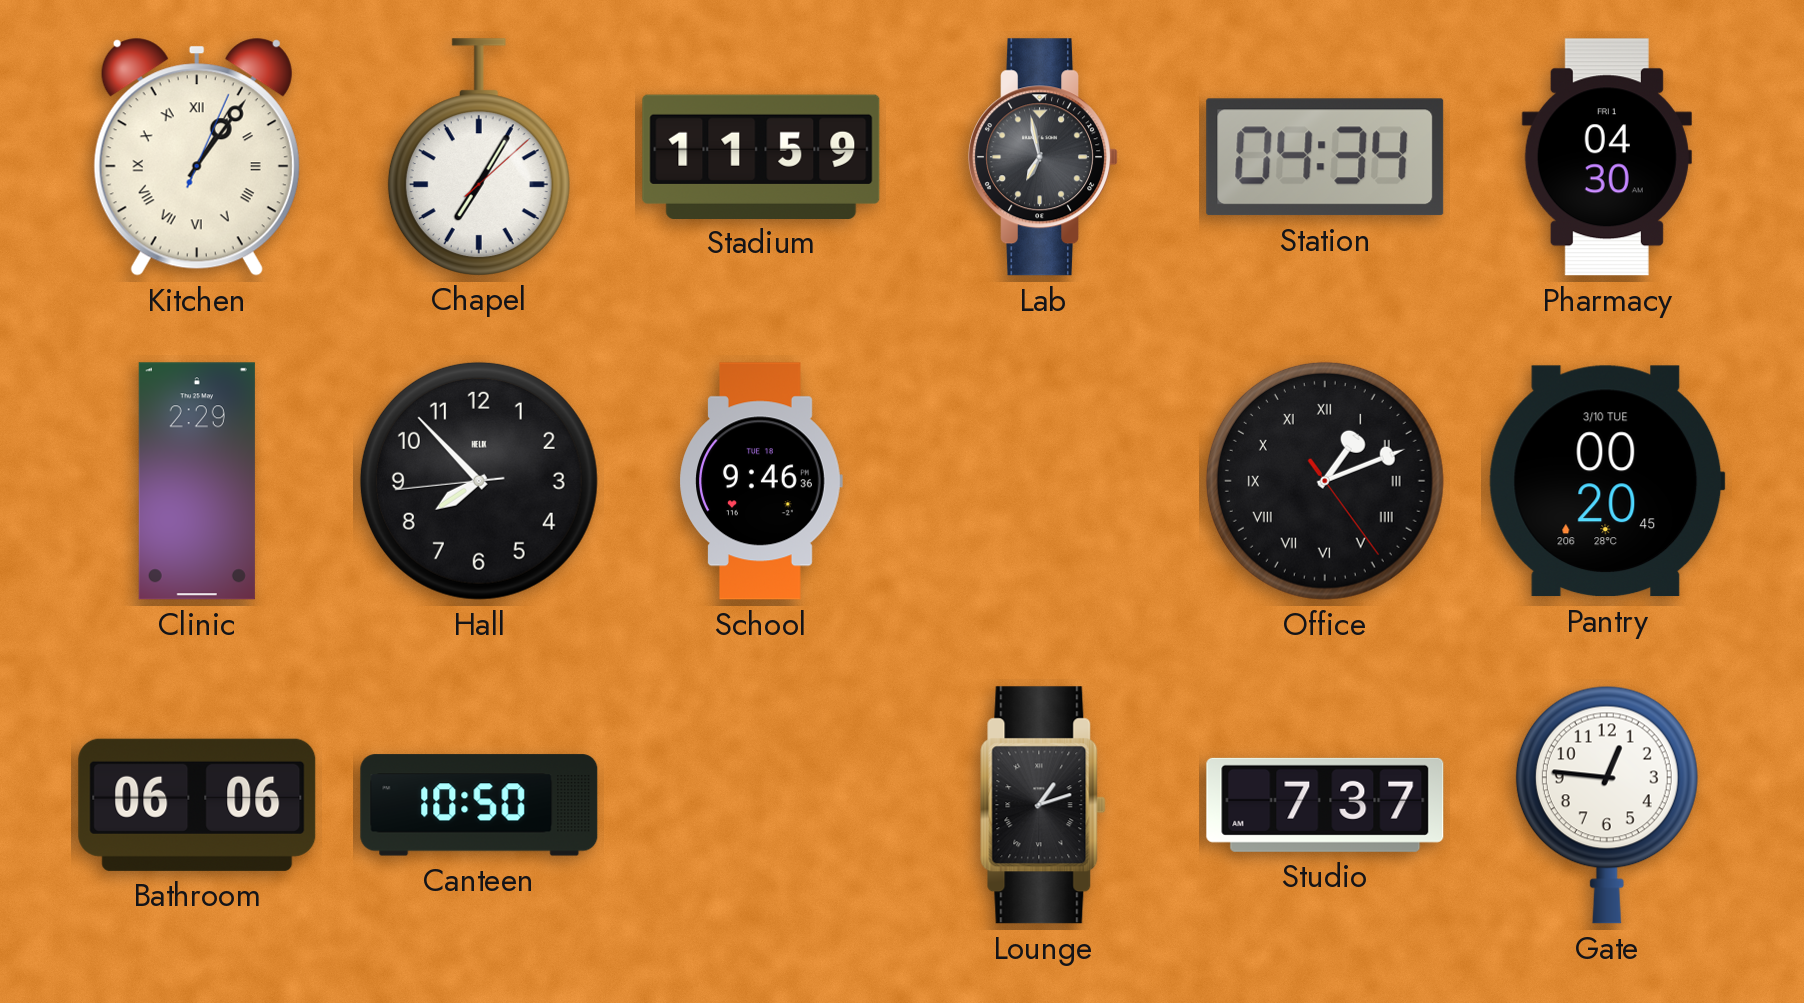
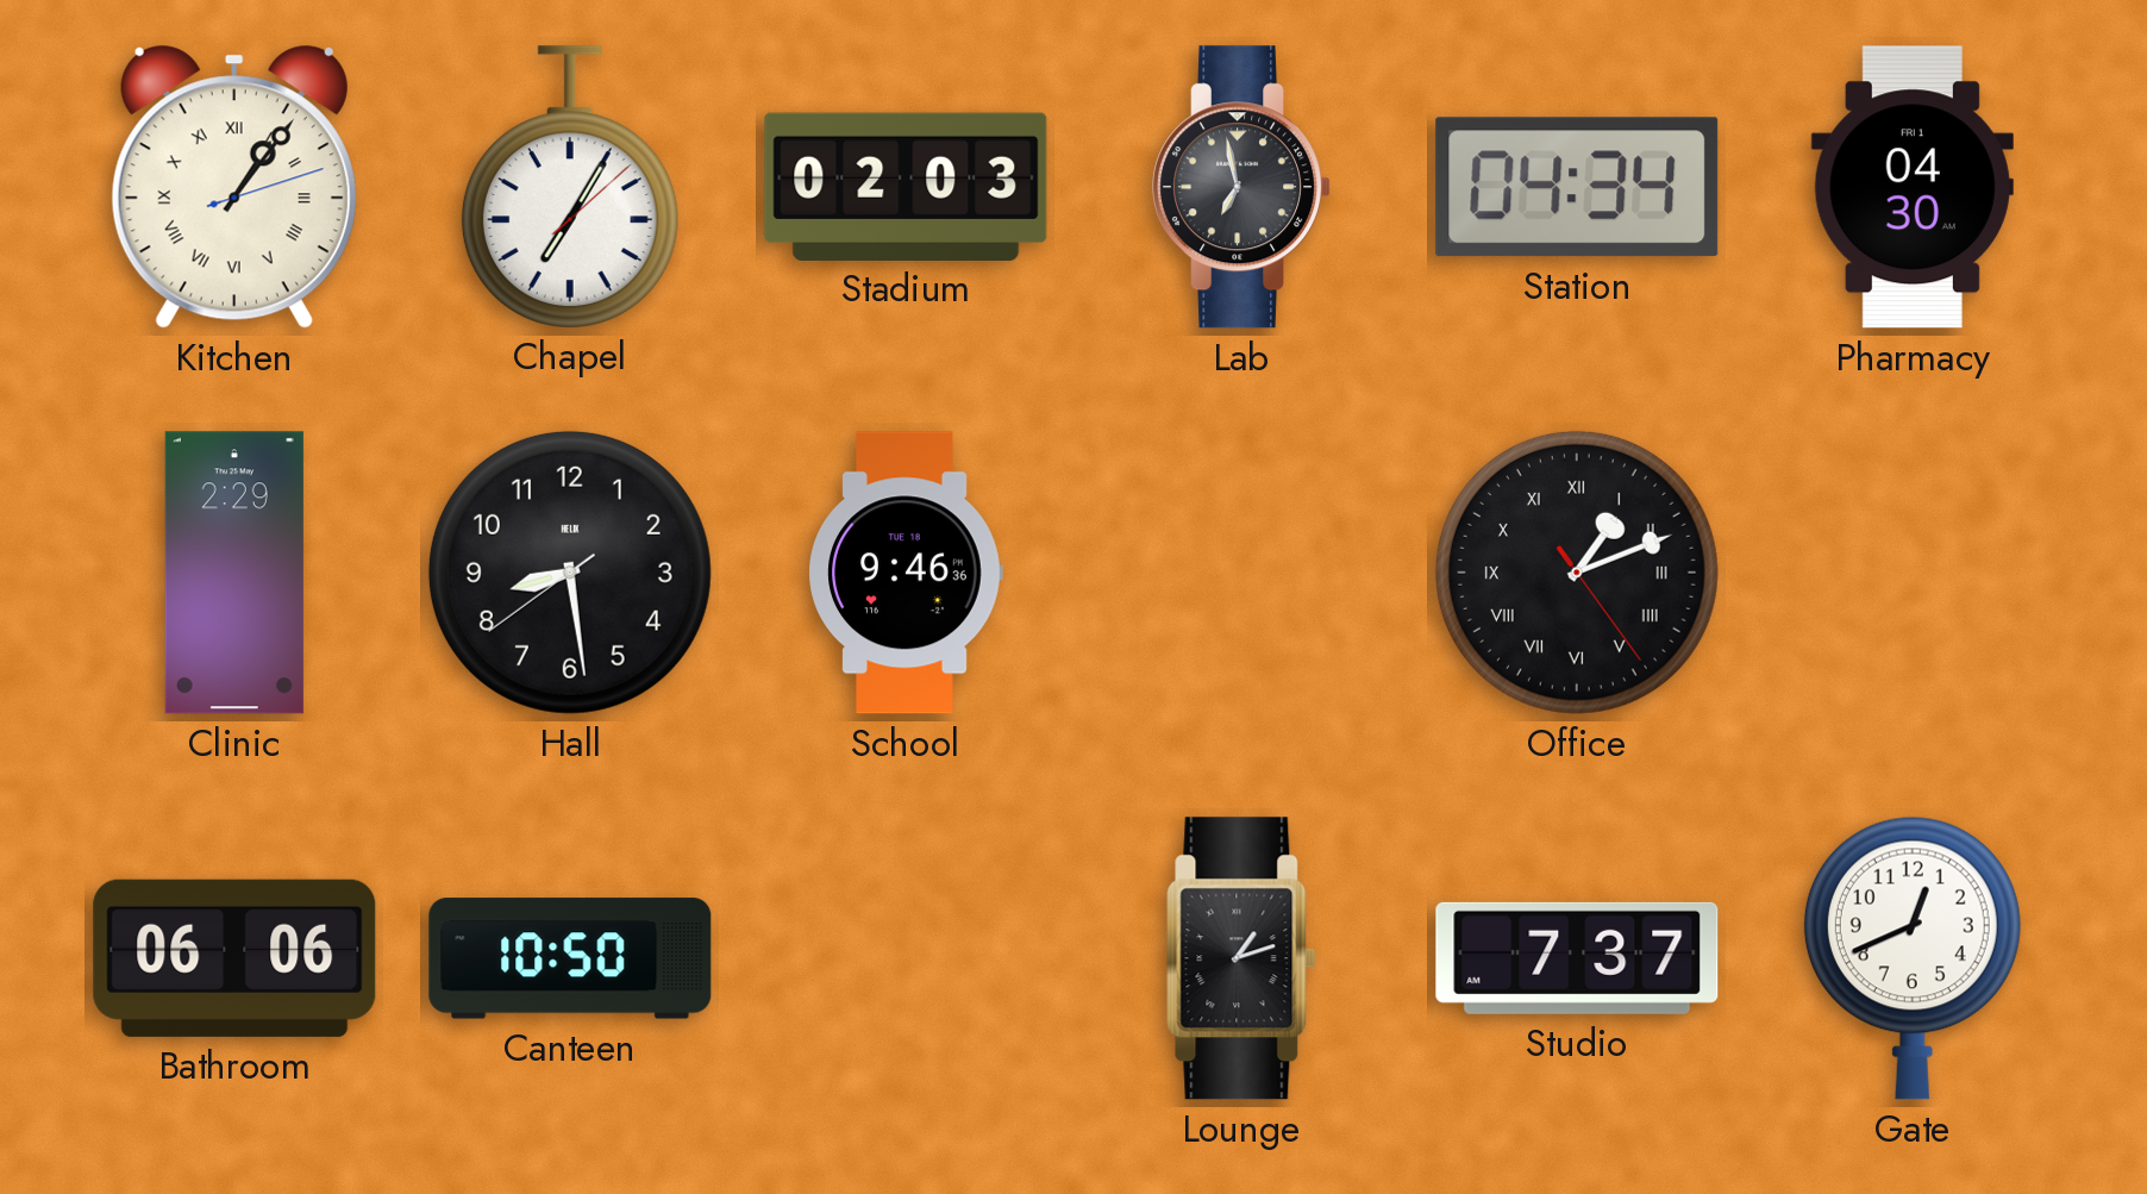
Kitchen: 1:06:04 -> 1:06:12
Stadium: 11:59 -> 02:03
Hall: 7:52 -> 8:28
Pantry: 00:20 -> none
Gate: 12:46 -> 12:41
